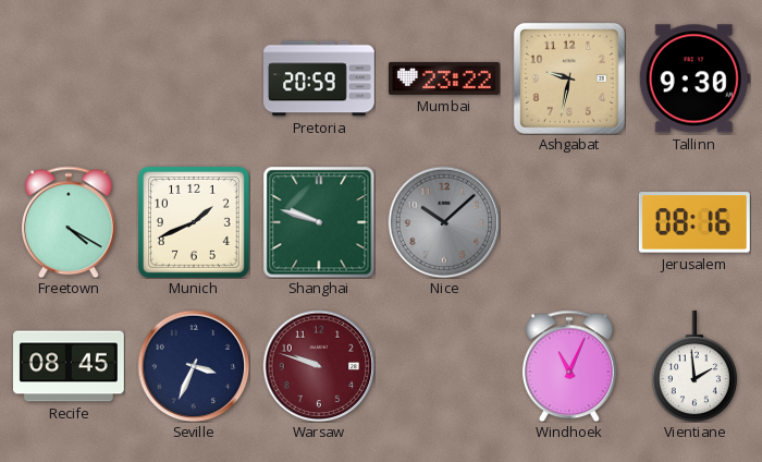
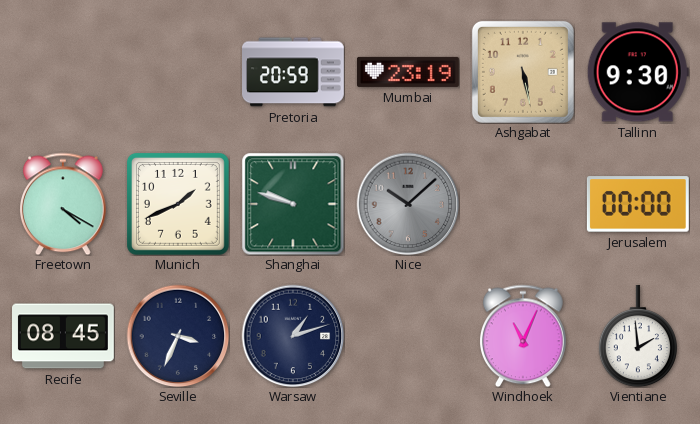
Mumbai: 23:22 -> 23:19
Ashgabat: 9:32 -> 5:28
Jerusalem: 08:16 -> 00:00
Warsaw: 9:48 -> 1:12
Warsaw dial: burgundy -> navy
